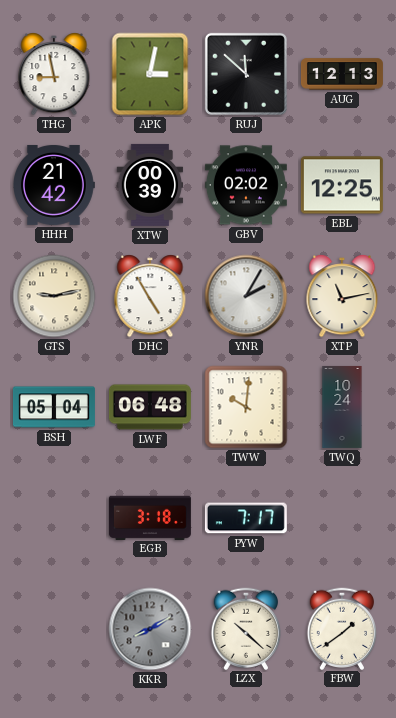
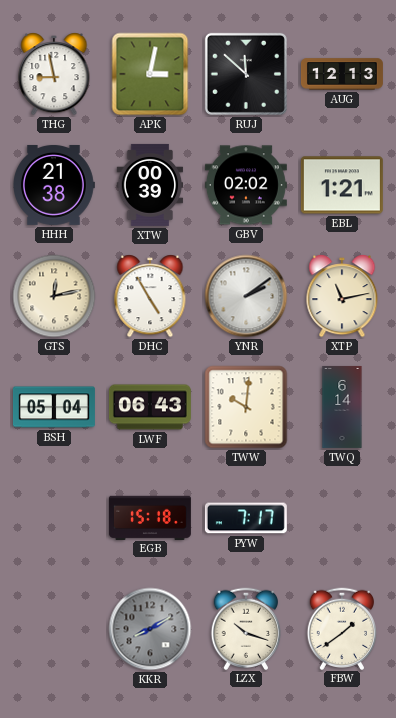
HHH: 21:42 -> 21:38
EBL: 12:25 -> 1:21
GTS: 9:13 -> 12:13
YNR: 2:05 -> 2:09
LWF: 06:48 -> 06:43
TWQ: 10:24 -> 6:14
EGB: 3:18 -> 15:18
LZX: 10:22 -> 10:18
